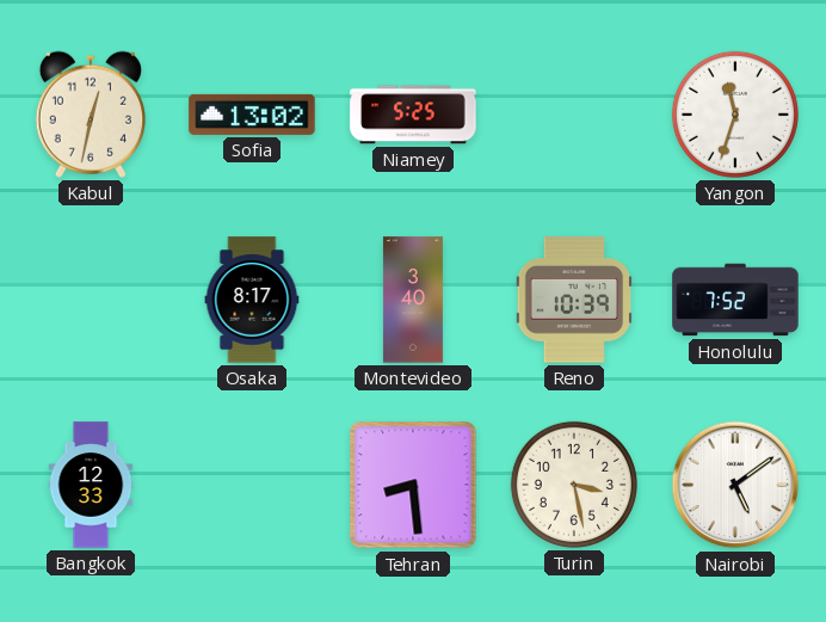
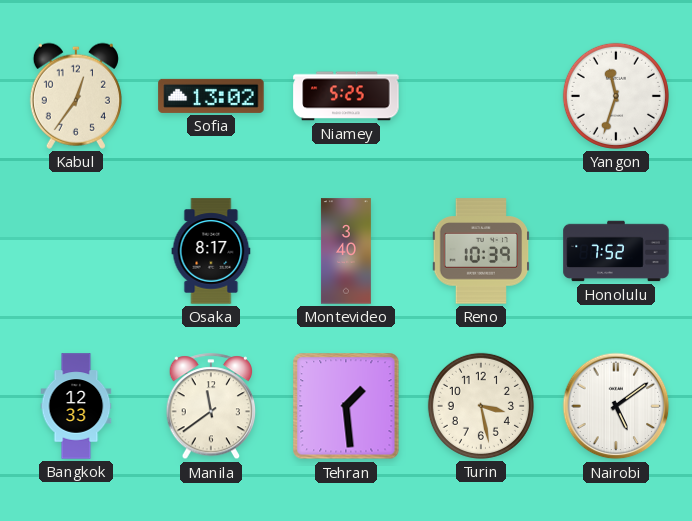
Kabul: 12:32 -> 12:36
Manila: none -> 11:39
Tehran: 8:29 -> 1:29
